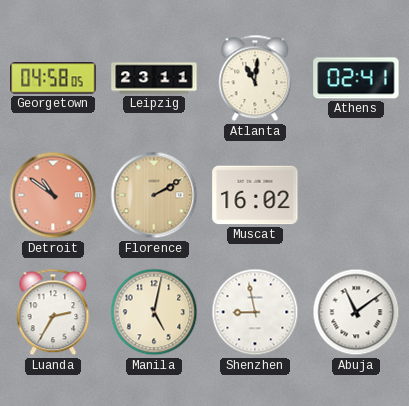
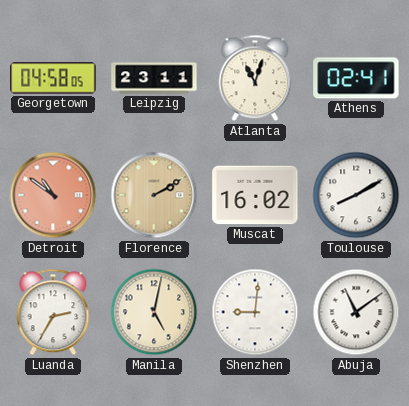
Atlanta: 11:01 -> 11:03
Toulouse: none -> 8:10
Shenzhen: 8:58 -> 9:01
